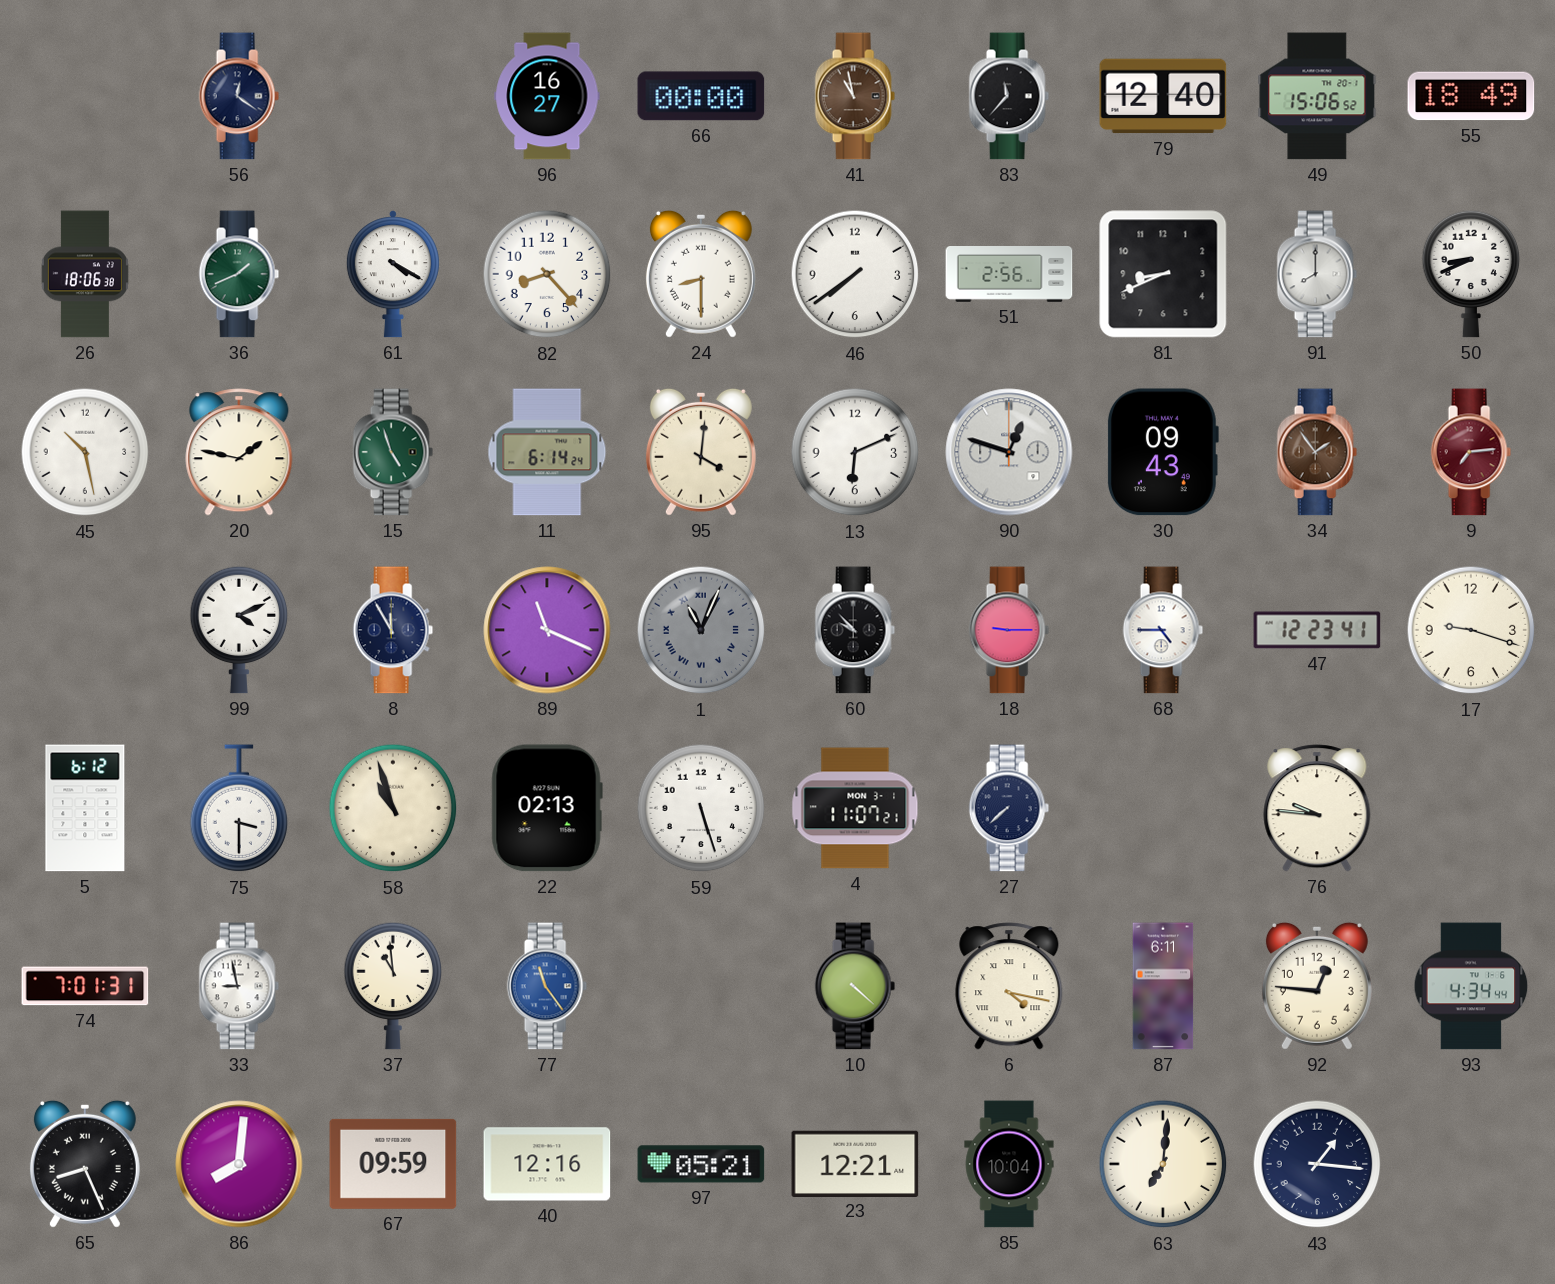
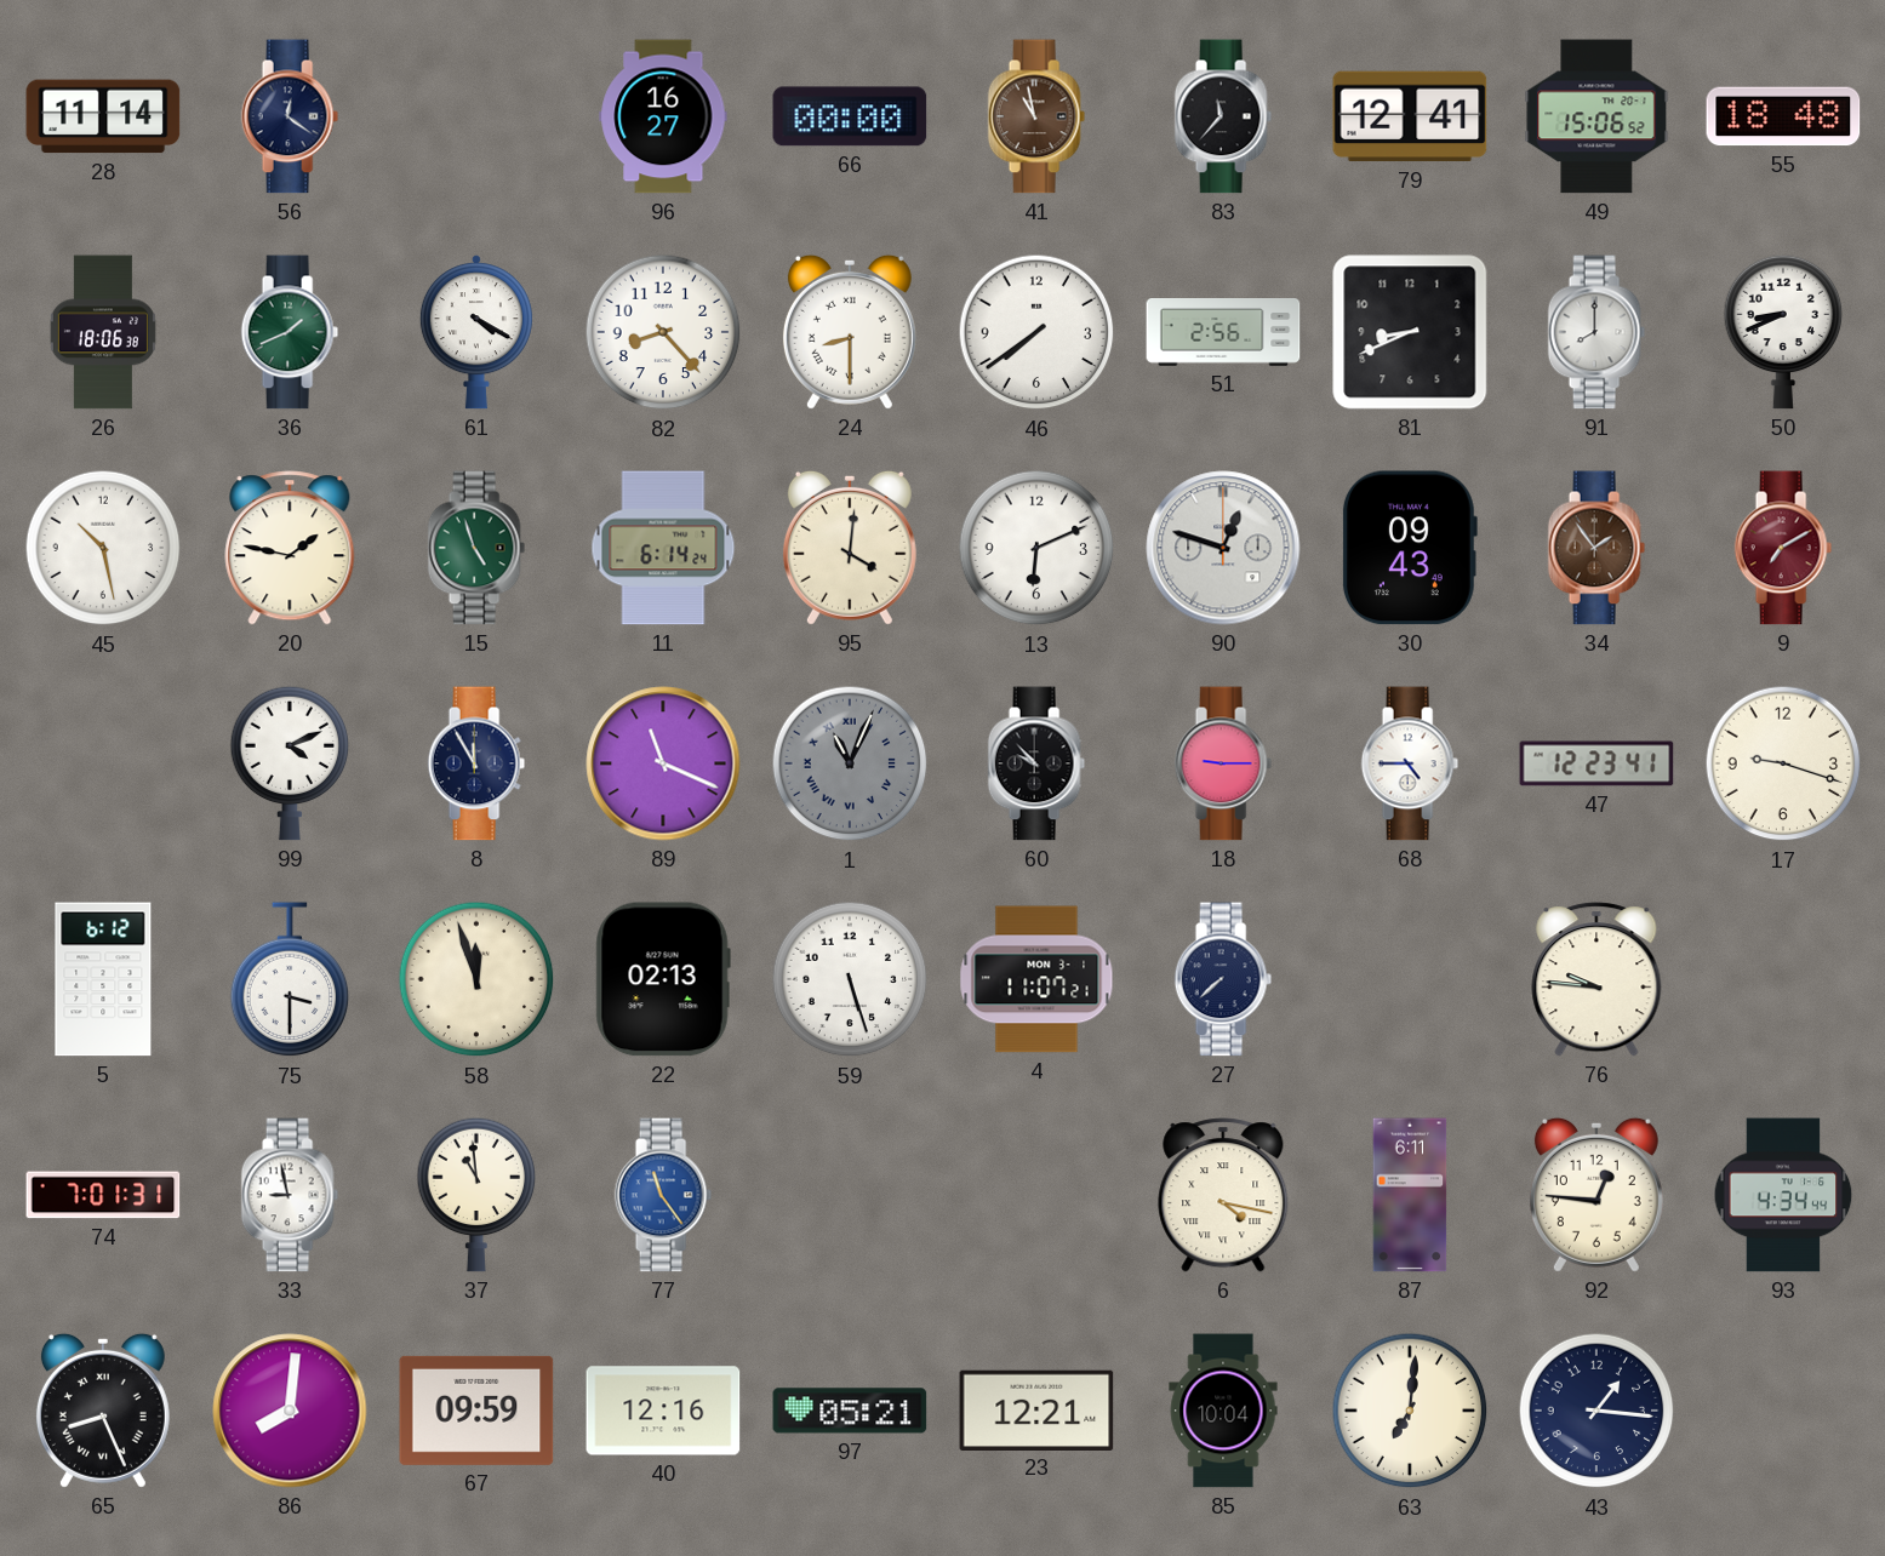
28: none -> 11:14
79: 12:40 -> 12:41
55: 18:49 -> 18:48
9: 7:14 -> 7:10
58: 10:57 -> 11:57
10: 4:22 -> none
